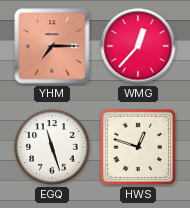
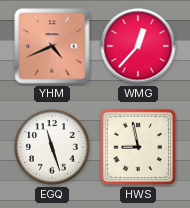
YHM: 7:15 -> 4:41
HWS: 12:48 -> 8:58
